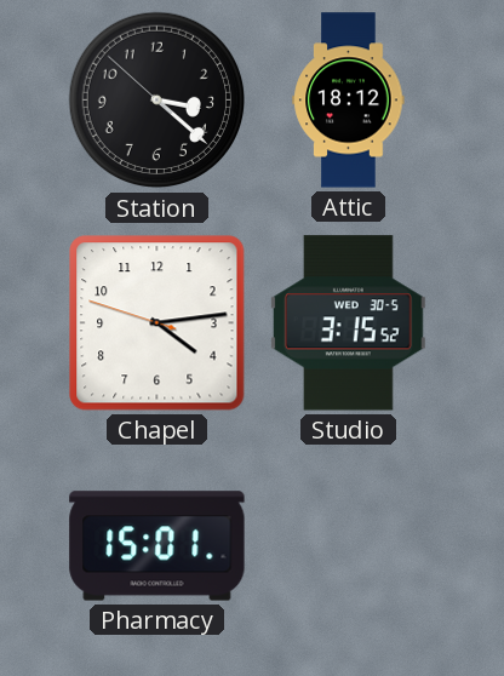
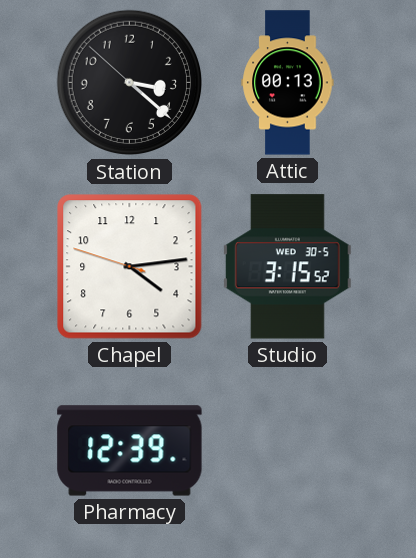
Attic: 18:12 -> 00:13
Pharmacy: 15:01 -> 12:39
